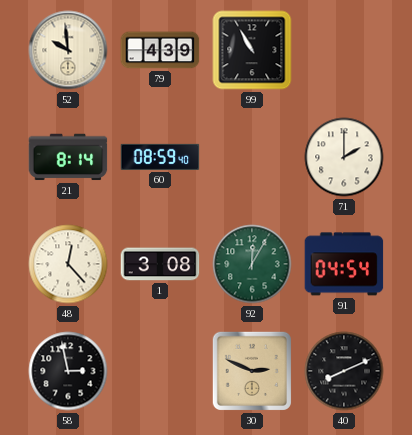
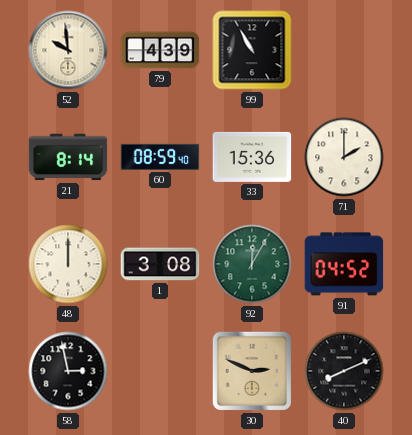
33: none -> 15:36
48: 12:23 -> 12:00
91: 04:54 -> 04:52
